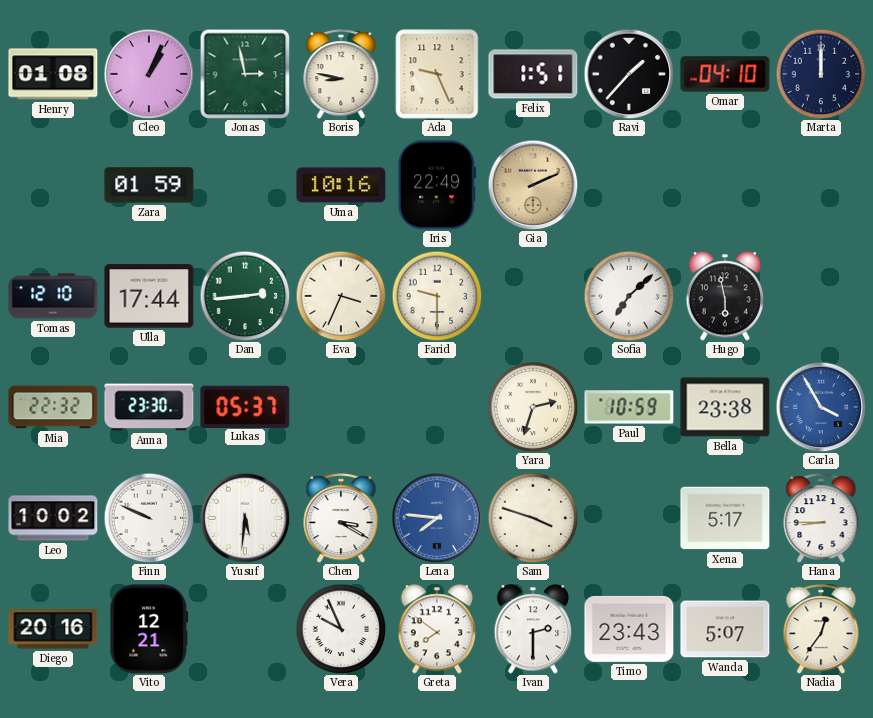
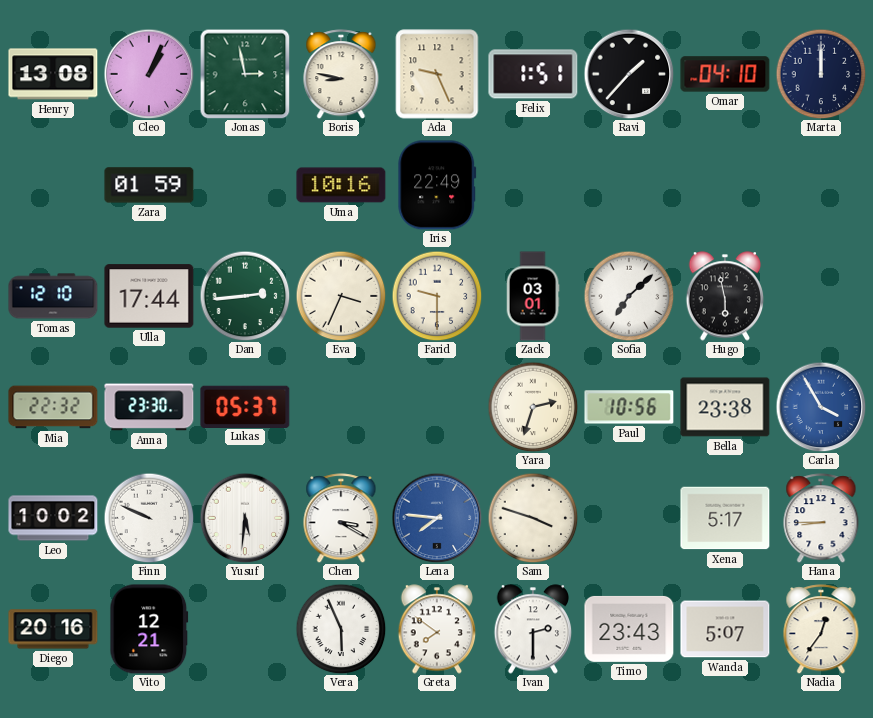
Henry: 01:08 -> 13:08
Gia: 2:11 -> none
Zack: none -> 03:01
Paul: 10:59 -> 10:56
Vera: 9:56 -> 5:56
